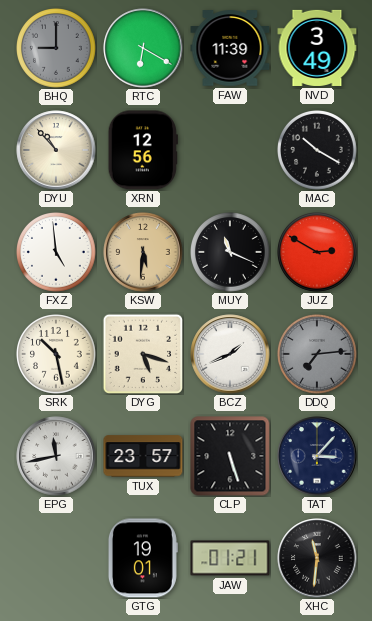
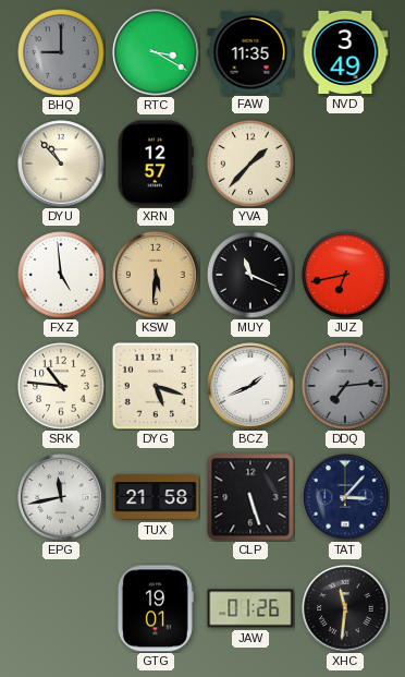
RTC: 6:20 -> 3:20
FAW: 11:39 -> 11:35
XRN: 12:56 -> 12:57
YVA: none -> 1:37
MAC: 10:20 -> none
JUZ: 2:50 -> 6:43
SRK: 10:28 -> 10:46
TUX: 23:57 -> 21:58
JAW: 01:21 -> 01:26
